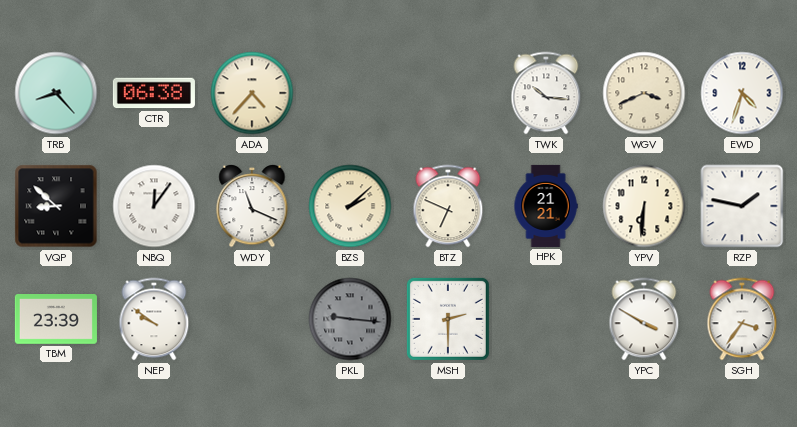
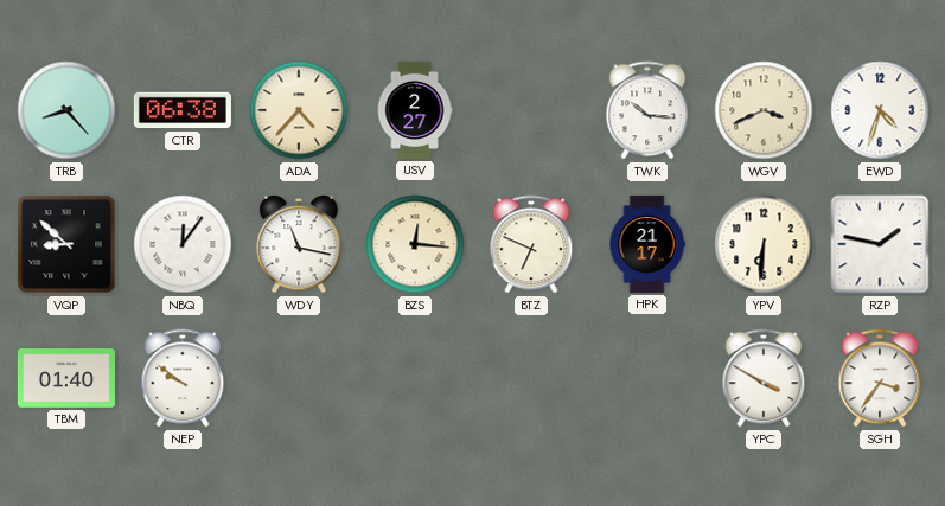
USV: none -> 2:27
WDY: 11:19 -> 11:17
BZS: 2:08 -> 12:16
HPK: 21:21 -> 21:17
TBM: 23:39 -> 01:40
PKL: 9:16 -> none
MSH: 2:30 -> none
